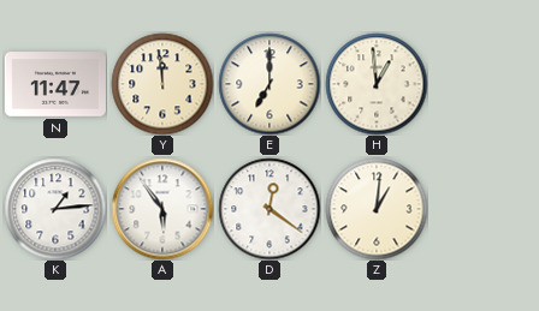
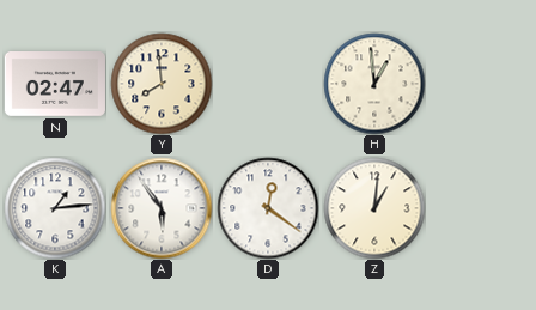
N: 11:47 -> 02:47
Y: 11:59 -> 7:59
E: 7:00 -> none
